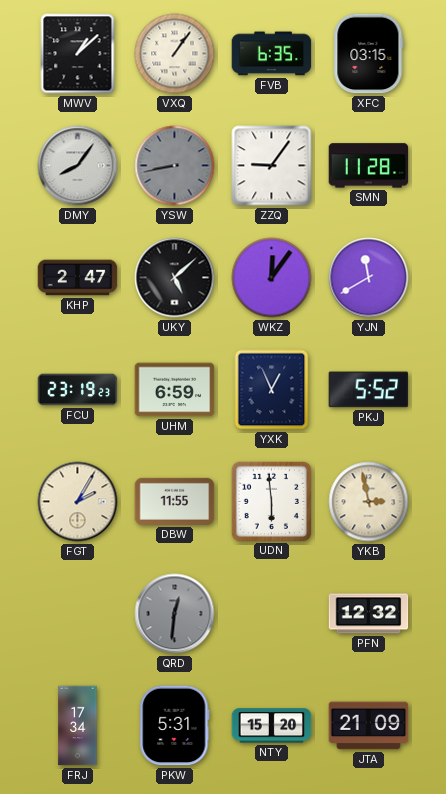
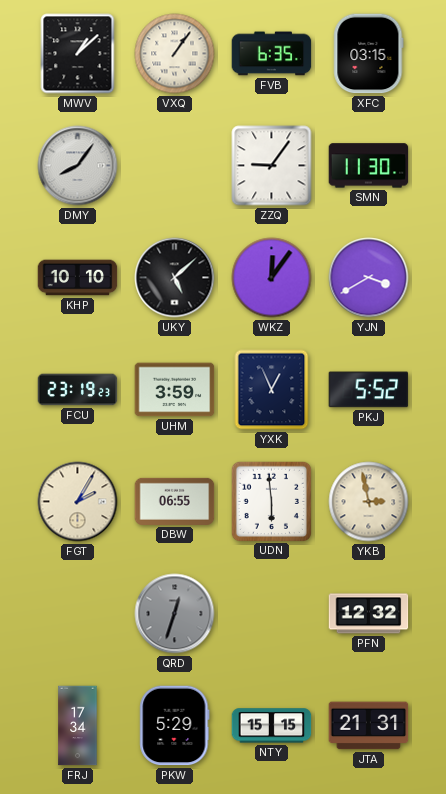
YSW: 8:43 -> none
SMN: 11:28 -> 11:30
KHP: 2:47 -> 10:10
YJN: 11:40 -> 3:40
UHM: 6:59 -> 3:59
DBW: 11:55 -> 06:55
QRD: 12:31 -> 12:33
PKW: 5:31 -> 5:29
NTY: 15:20 -> 15:15
JTA: 21:09 -> 21:31
